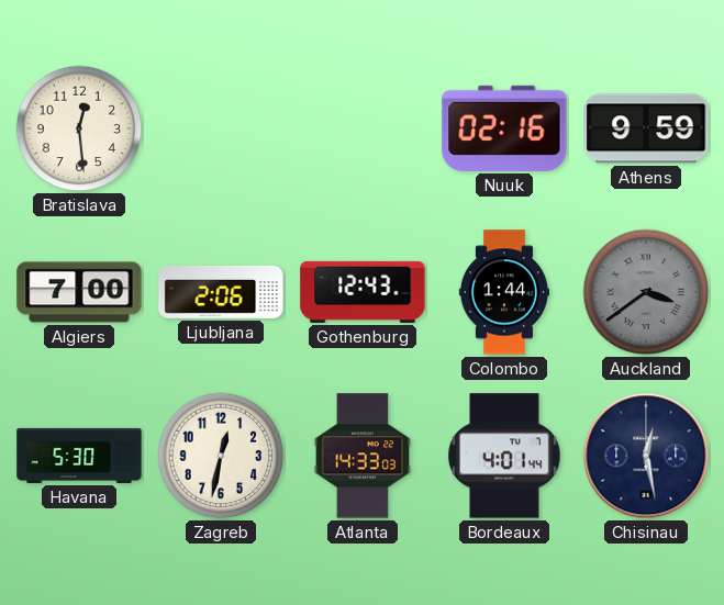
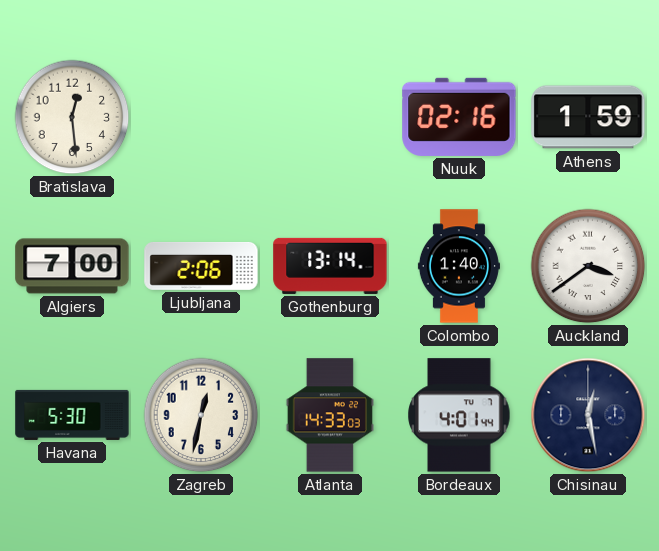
Athens: 9:59 -> 1:59
Gothenburg: 12:43 -> 13:14
Colombo: 1:44 -> 1:40
Auckland dial: grey -> white
